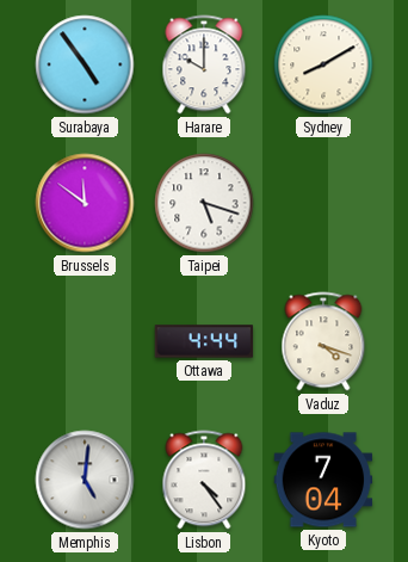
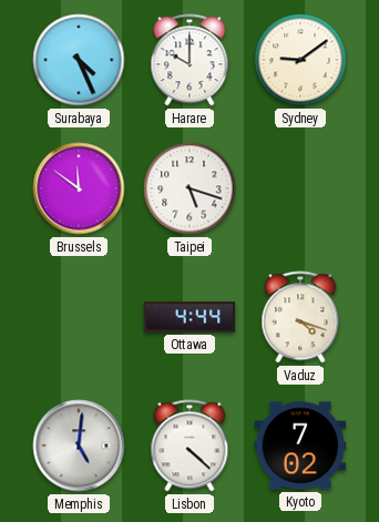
Surabaya: 4:54 -> 4:26
Sydney: 8:10 -> 9:09
Lisbon: 4:24 -> 4:22
Kyoto: 7:04 -> 7:02
